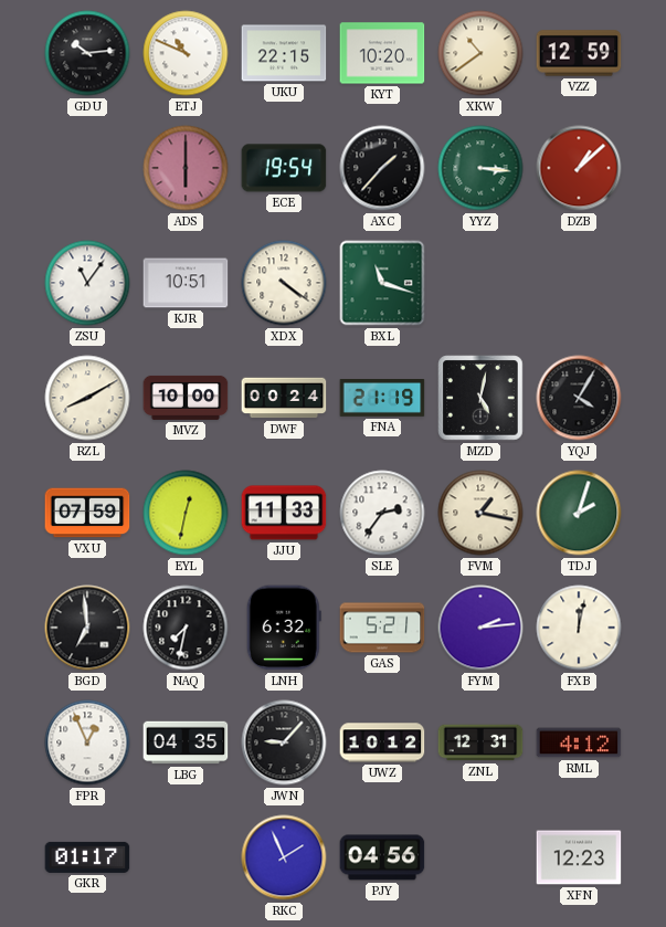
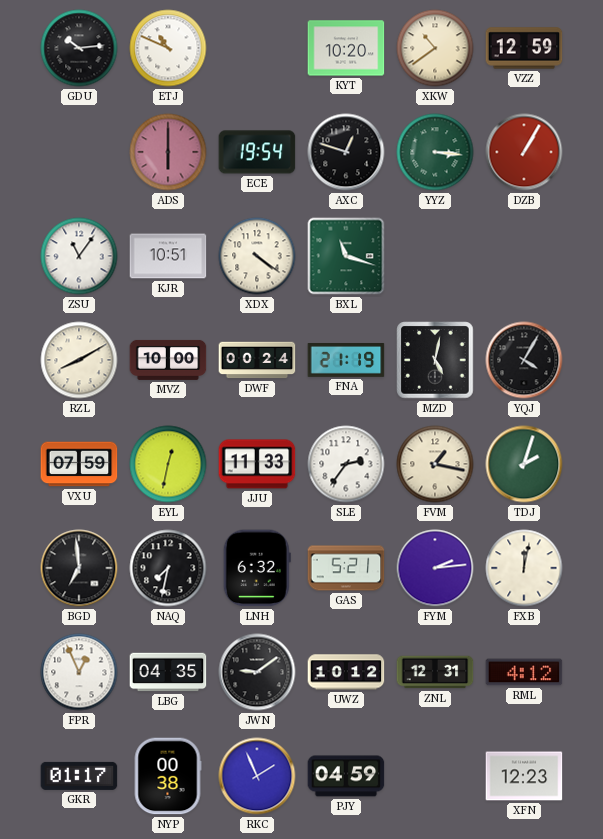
UKU: 22:15 -> none
AXC: 1:37 -> 12:48
DZB: 1:08 -> 1:05
JWN: 9:07 -> 9:09
NYP: none -> 00:38
PJY: 04:56 -> 04:59
